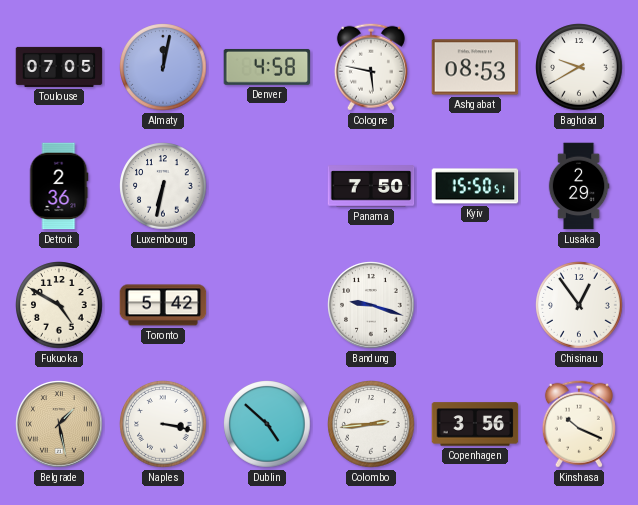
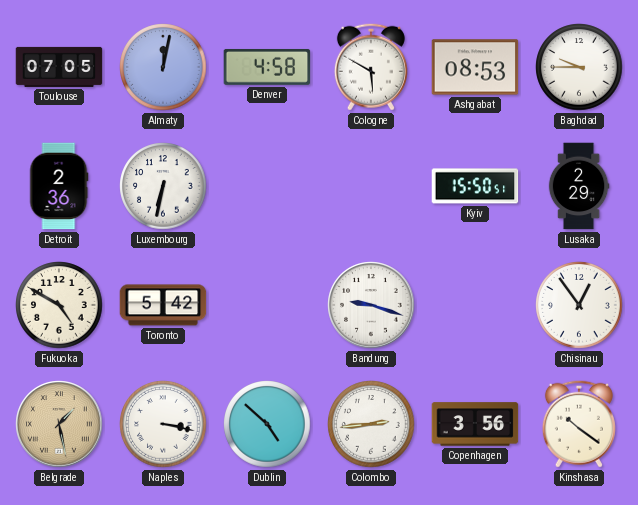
Cologne: 5:47 -> 5:50
Baghdad: 9:40 -> 9:45
Panama: 7:50 -> none
Kinshasa: 10:19 -> 10:21
